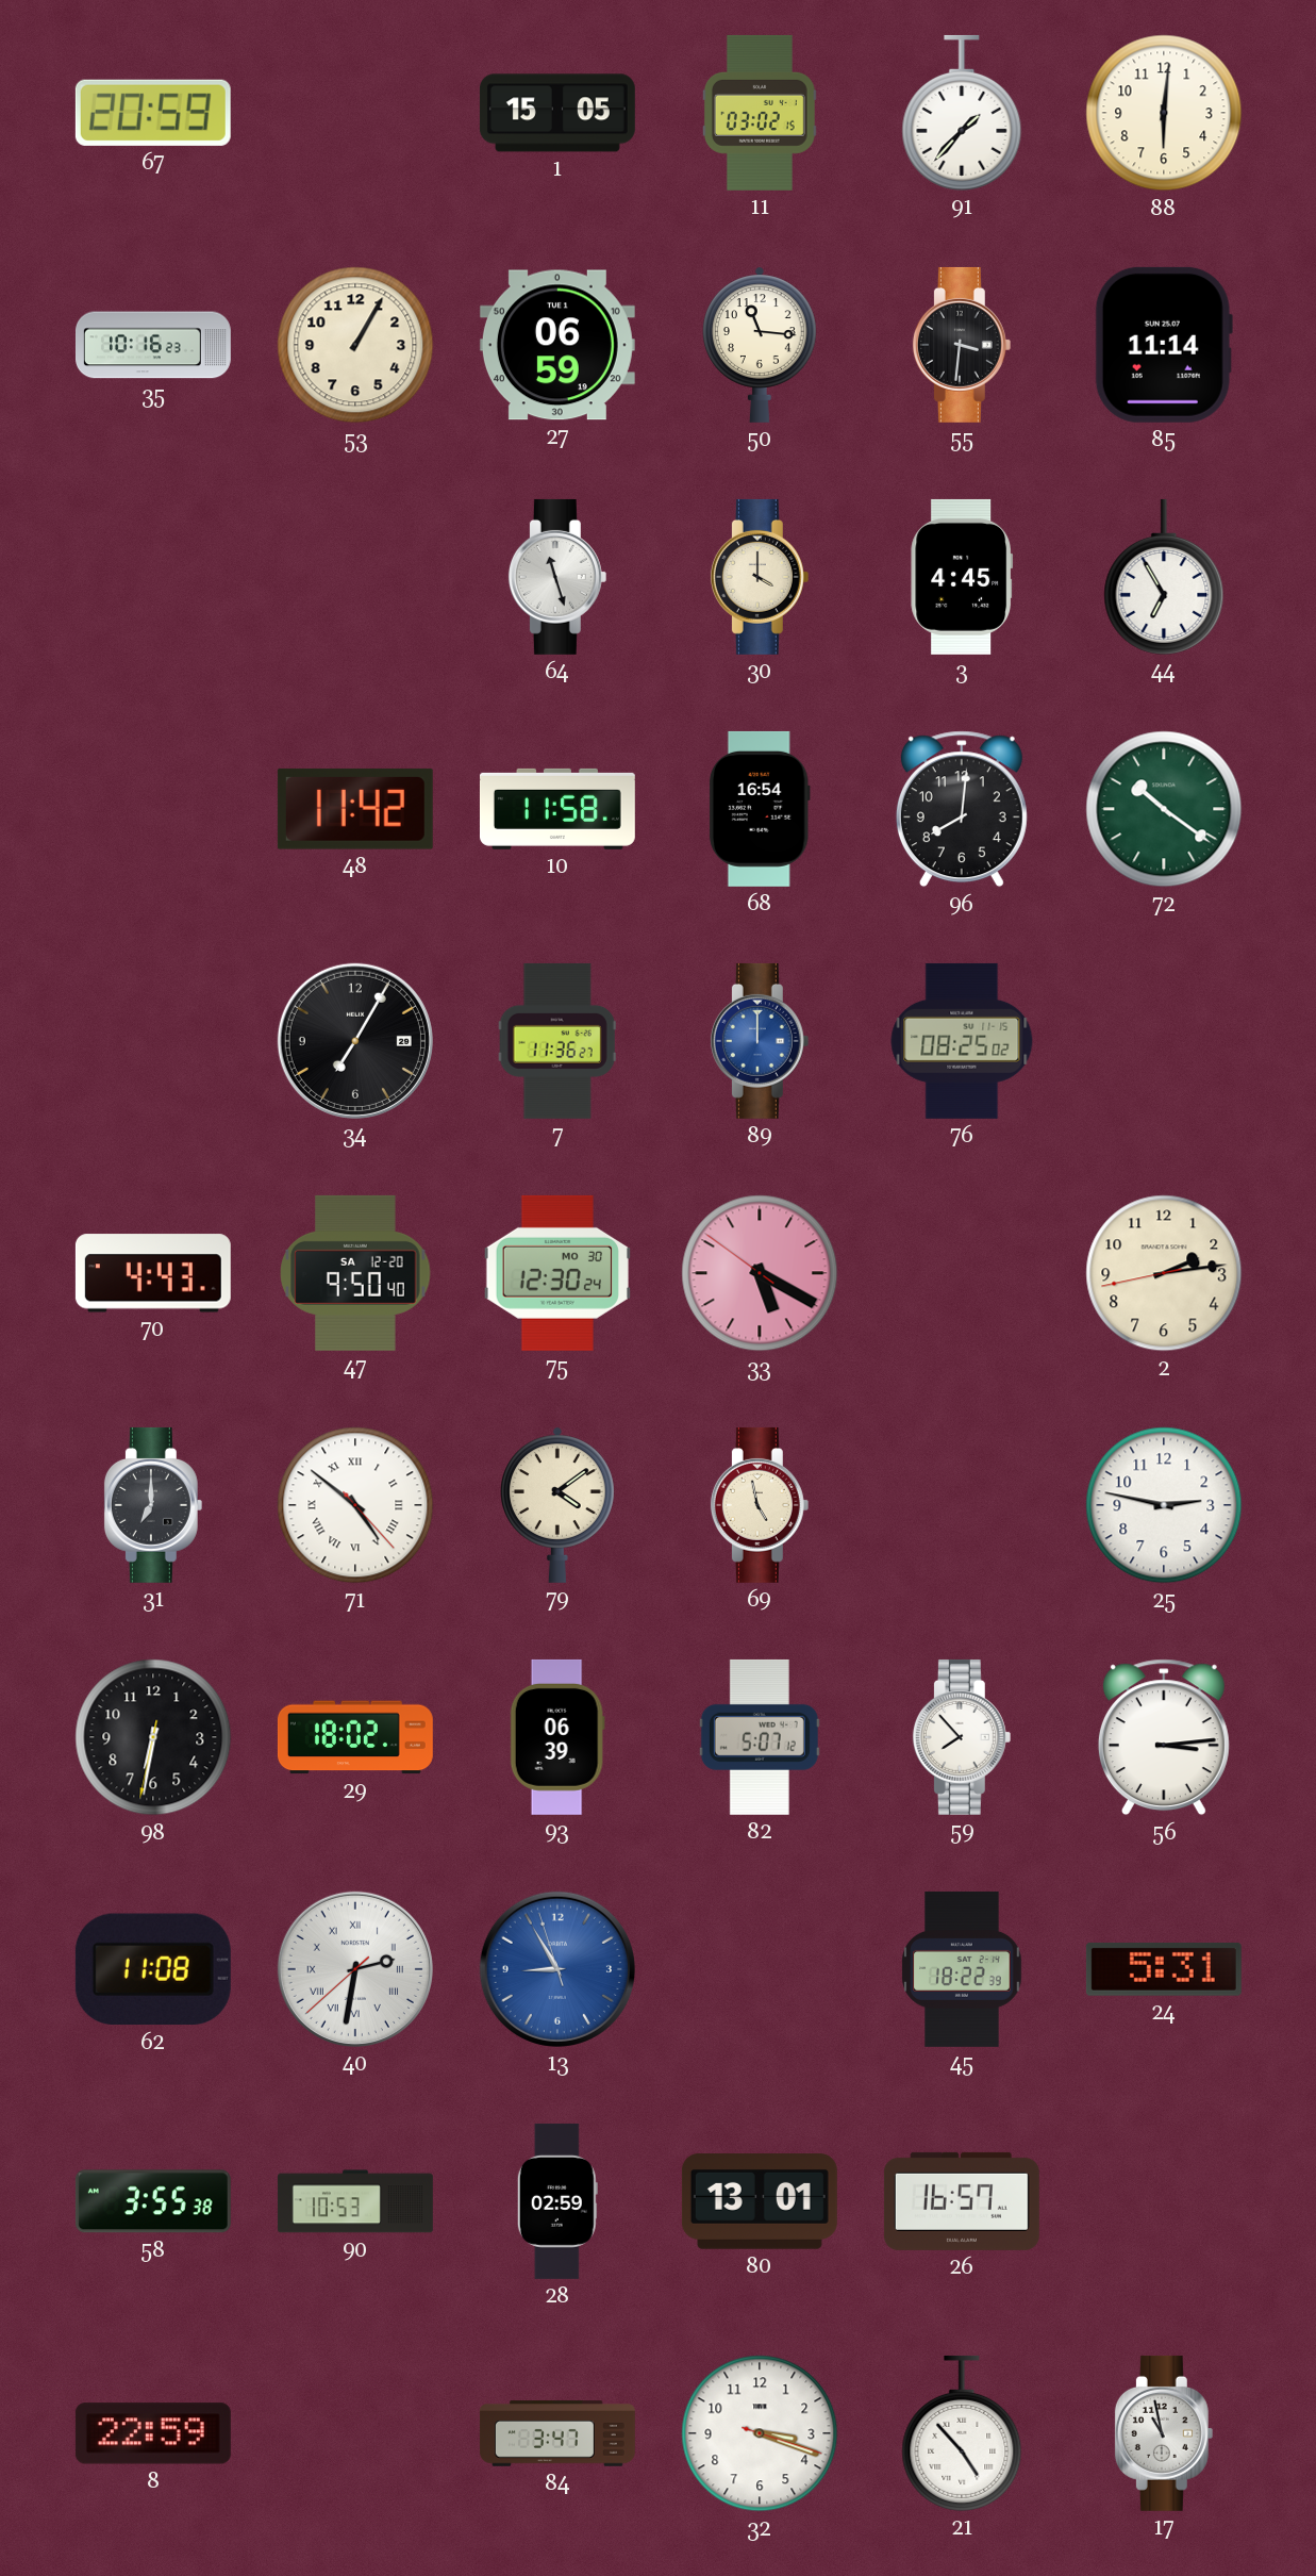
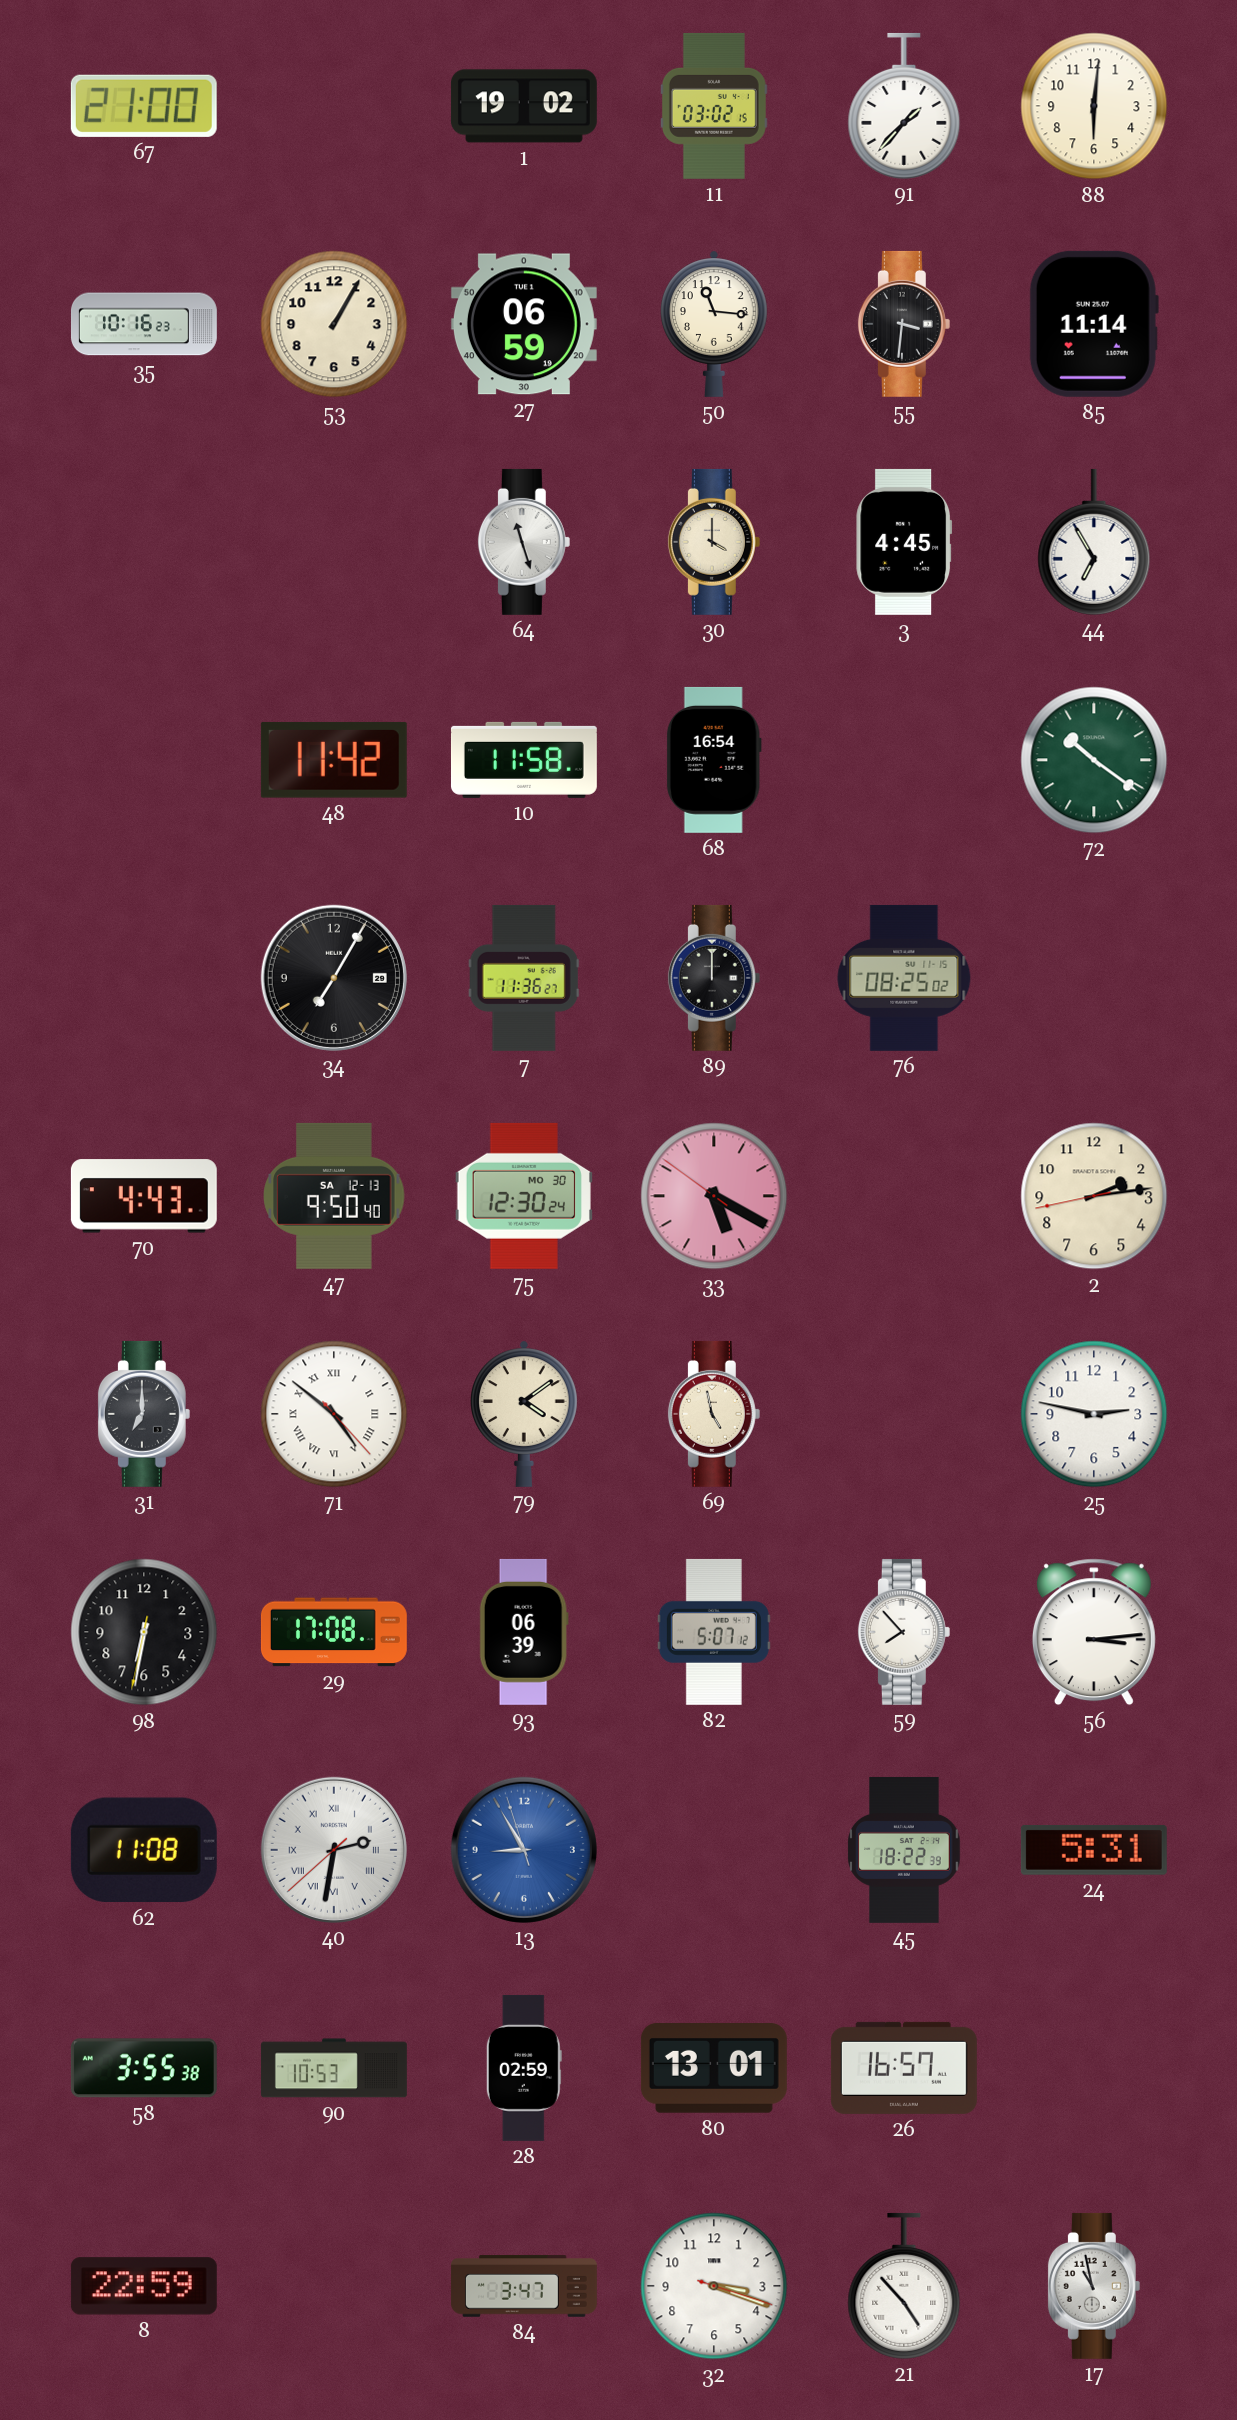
67: 20:59 -> 21:00
1: 15:05 -> 19:02
96: 8:01 -> none
89 dial: blue -> black
47 date: SA 12-20 -> SA 12-13
29: 18:02 -> 17:08
